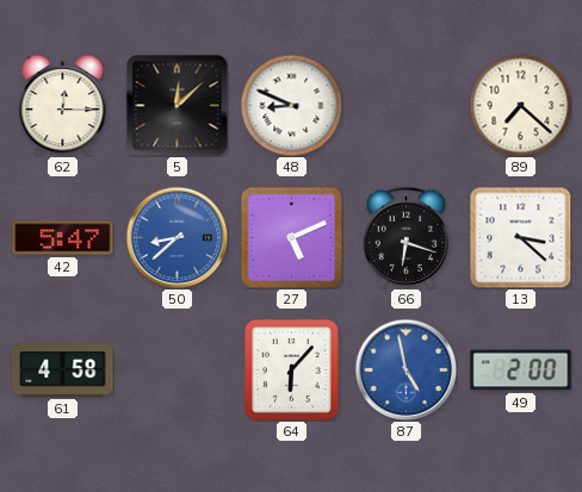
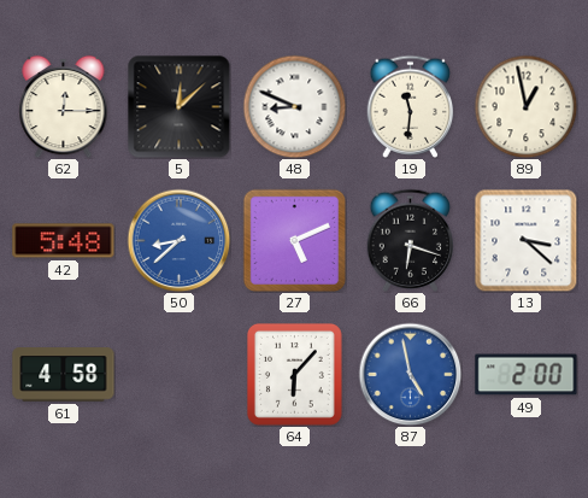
19: none -> 11:31
89: 7:22 -> 12:58
42: 5:47 -> 5:48
